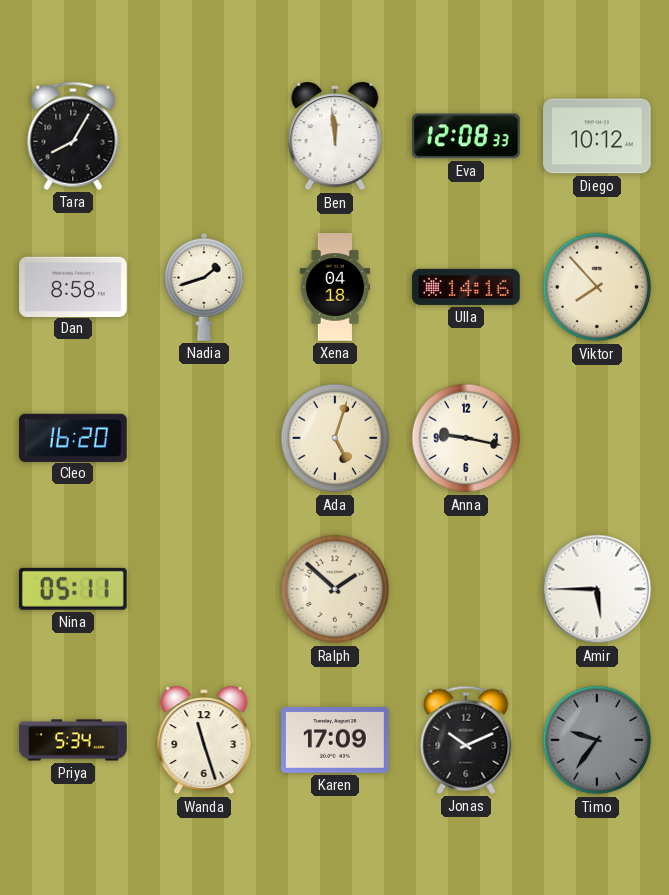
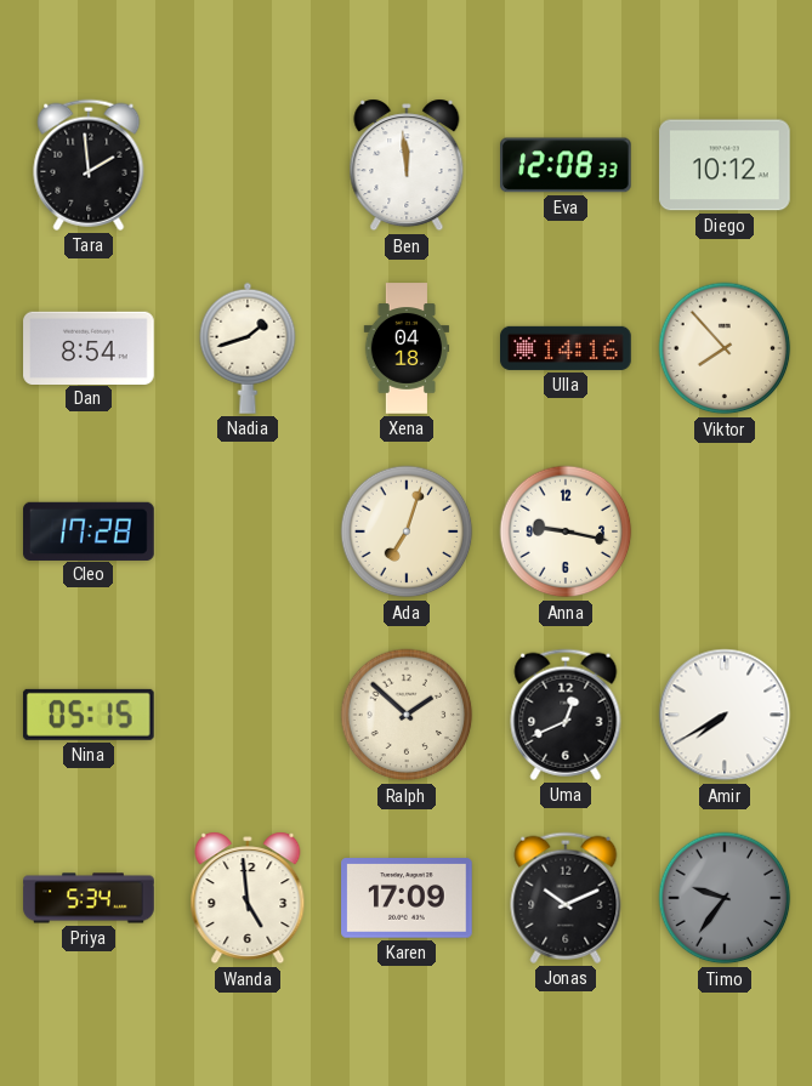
Tara: 8:05 -> 1:59
Dan: 8:58 -> 8:54
Cleo: 16:20 -> 17:28
Ada: 5:03 -> 7:03
Nina: 05:11 -> 05:15
Uma: none -> 12:41
Amir: 5:45 -> 7:40
Wanda: 11:27 -> 4:59
